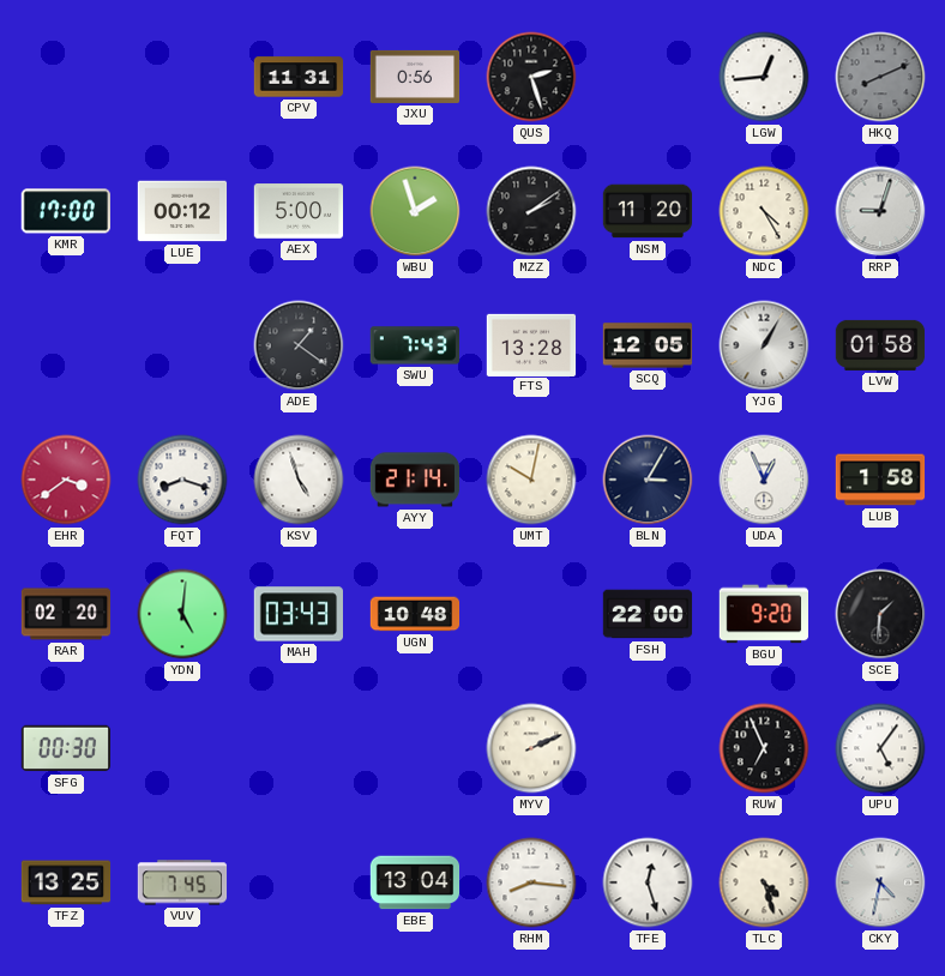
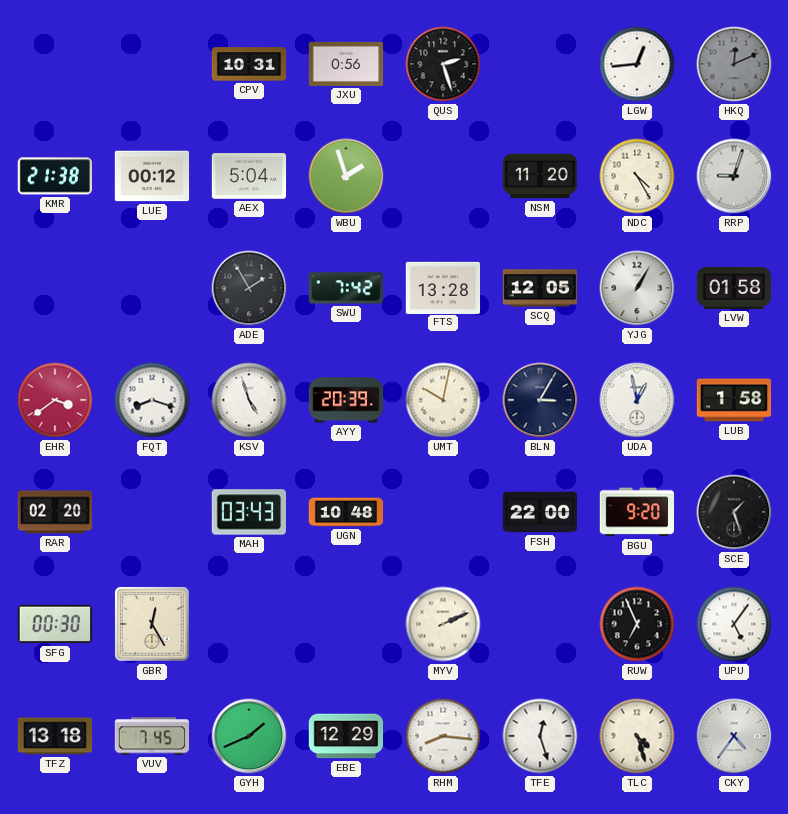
CPV: 11:31 -> 10:31
HKQ: 8:11 -> 12:11
KMR: 17:00 -> 21:38
AEX: 5:00 -> 5:04
MZZ: 2:09 -> none
ADE: 1:21 -> 1:55
SWU: 7:43 -> 7:42
AYY: 21:14 -> 20:39
UDA: 12:56 -> 12:58
YDN: 5:01 -> none
SCE: 1:31 -> 1:27
GBR: none -> 12:25
TFZ: 13:25 -> 13:18
GYH: none -> 1:41
EBE: 13:04 -> 12:29
CKY: 4:32 -> 4:36
